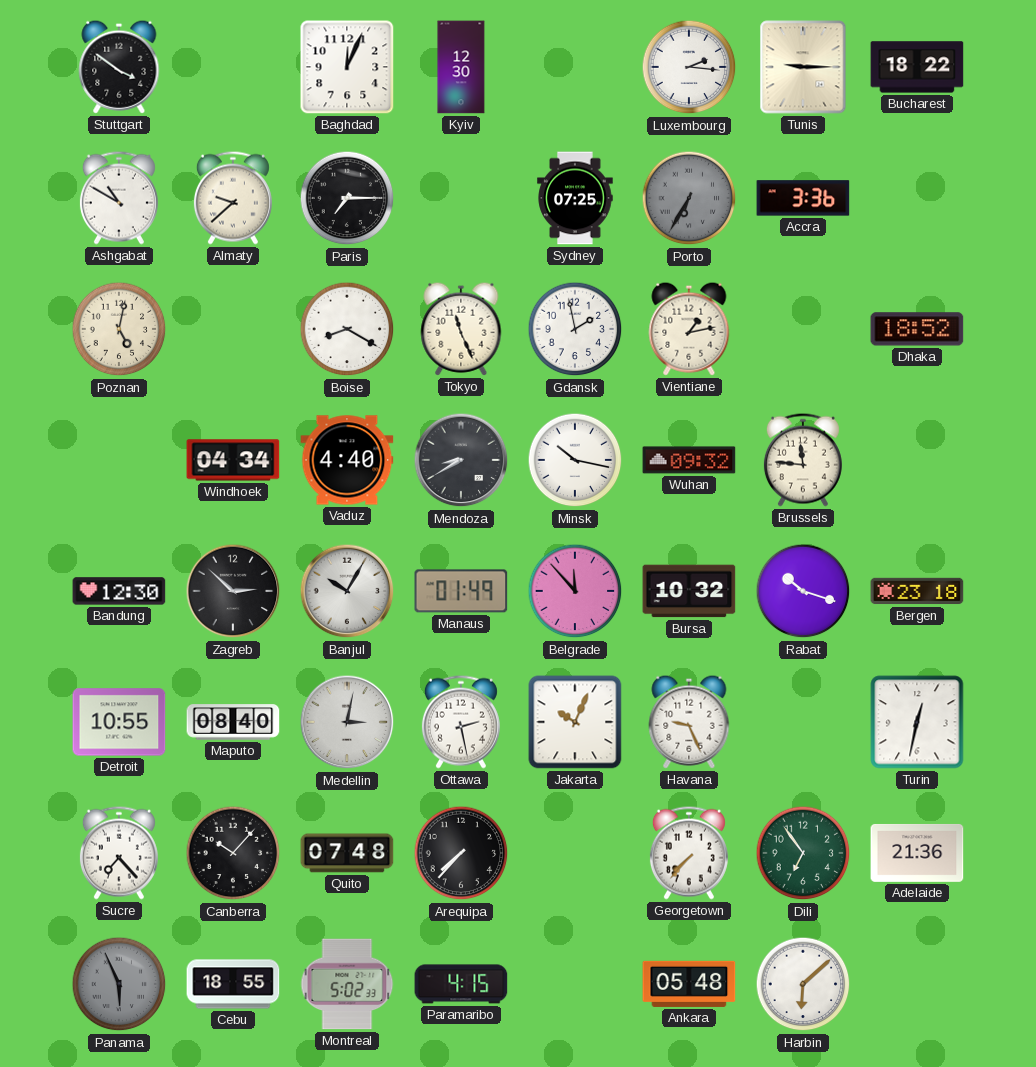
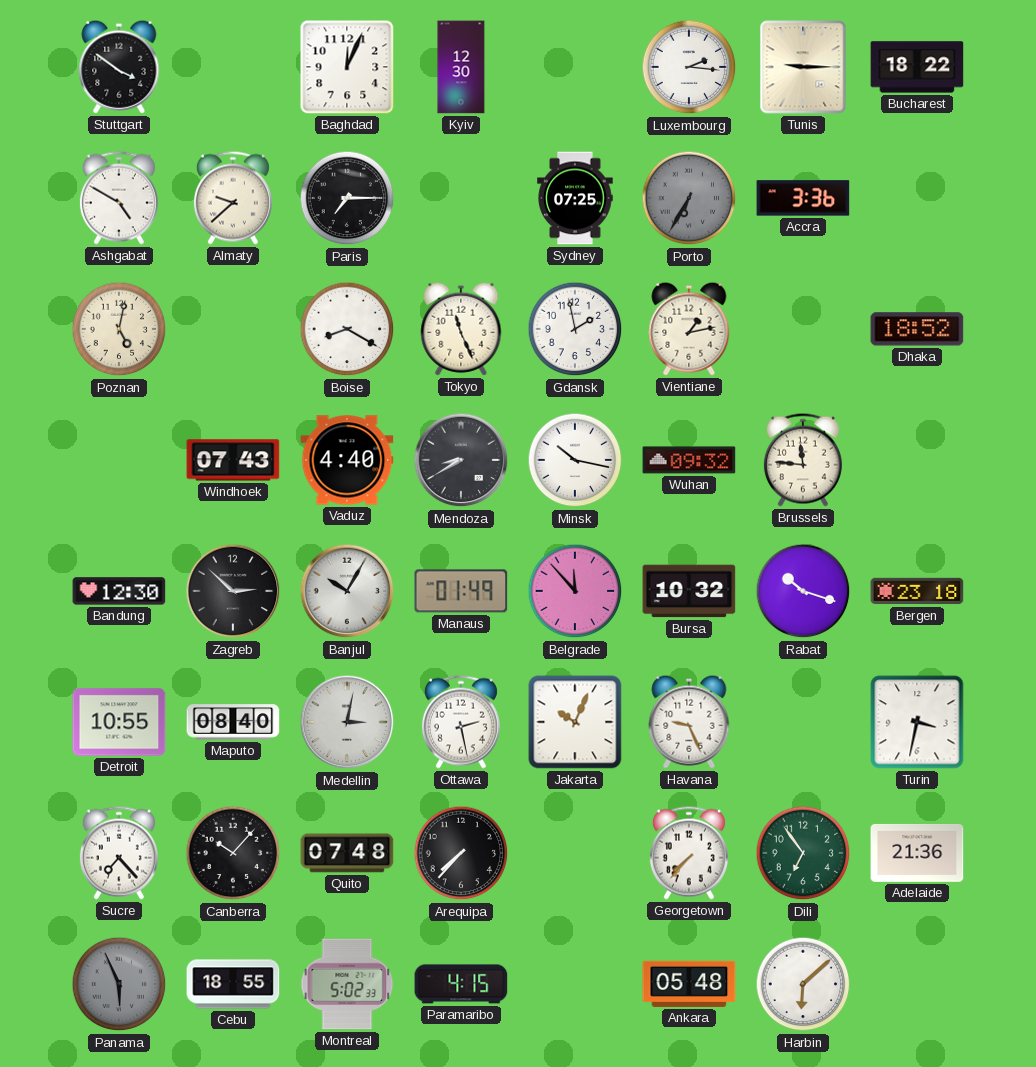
Ashgabat: 10:50 -> 4:50
Windhoek: 04:34 -> 07:43
Turin: 12:32 -> 3:32
